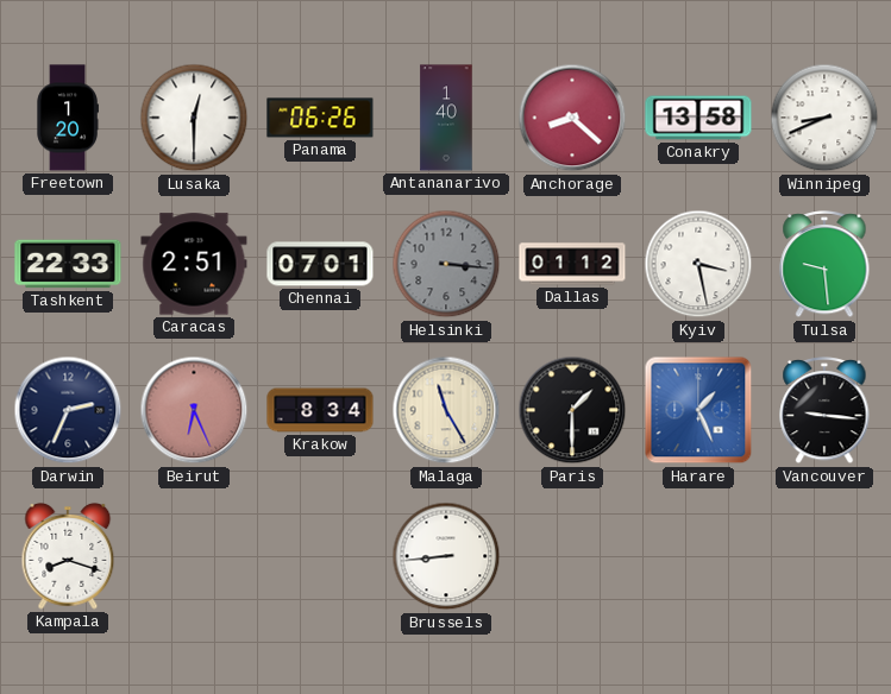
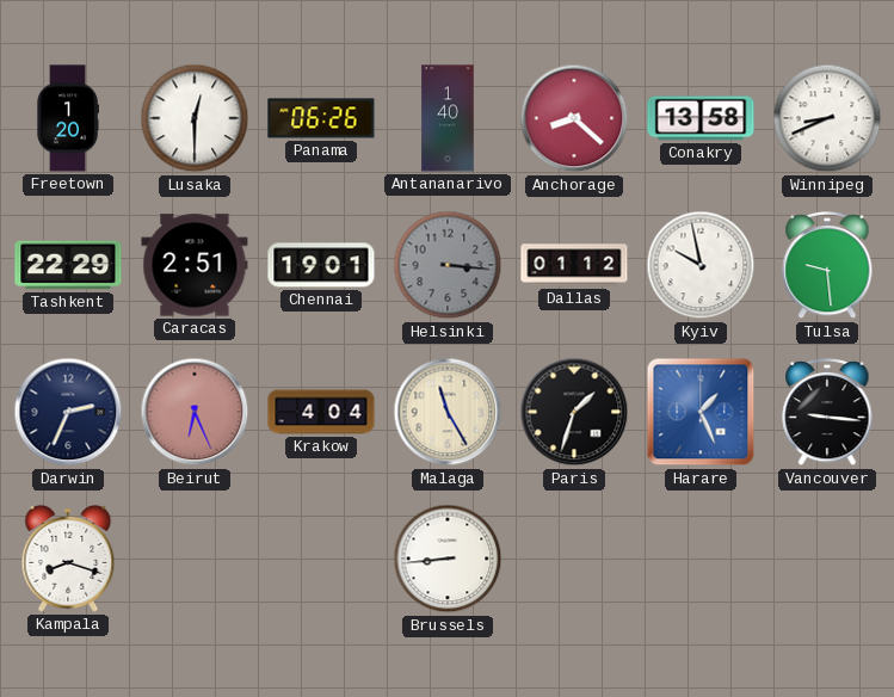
Tashkent: 22:33 -> 22:29
Chennai: 07:01 -> 19:01
Kyiv: 3:28 -> 9:58
Krakow: 8:34 -> 4:04
Paris: 1:30 -> 1:33
